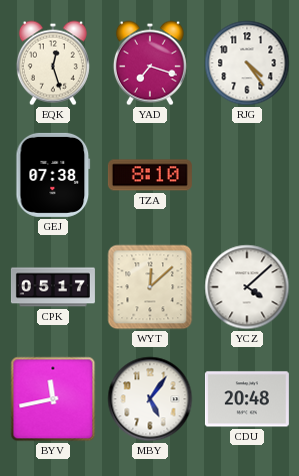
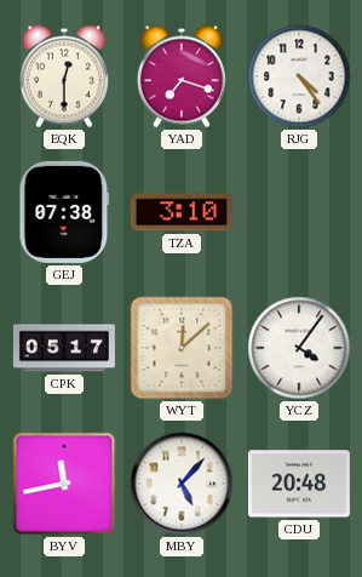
EQK: 12:27 -> 12:30
TZA: 8:10 -> 3:10
YCZ: 4:08 -> 4:06
MBY: 5:06 -> 5:07
